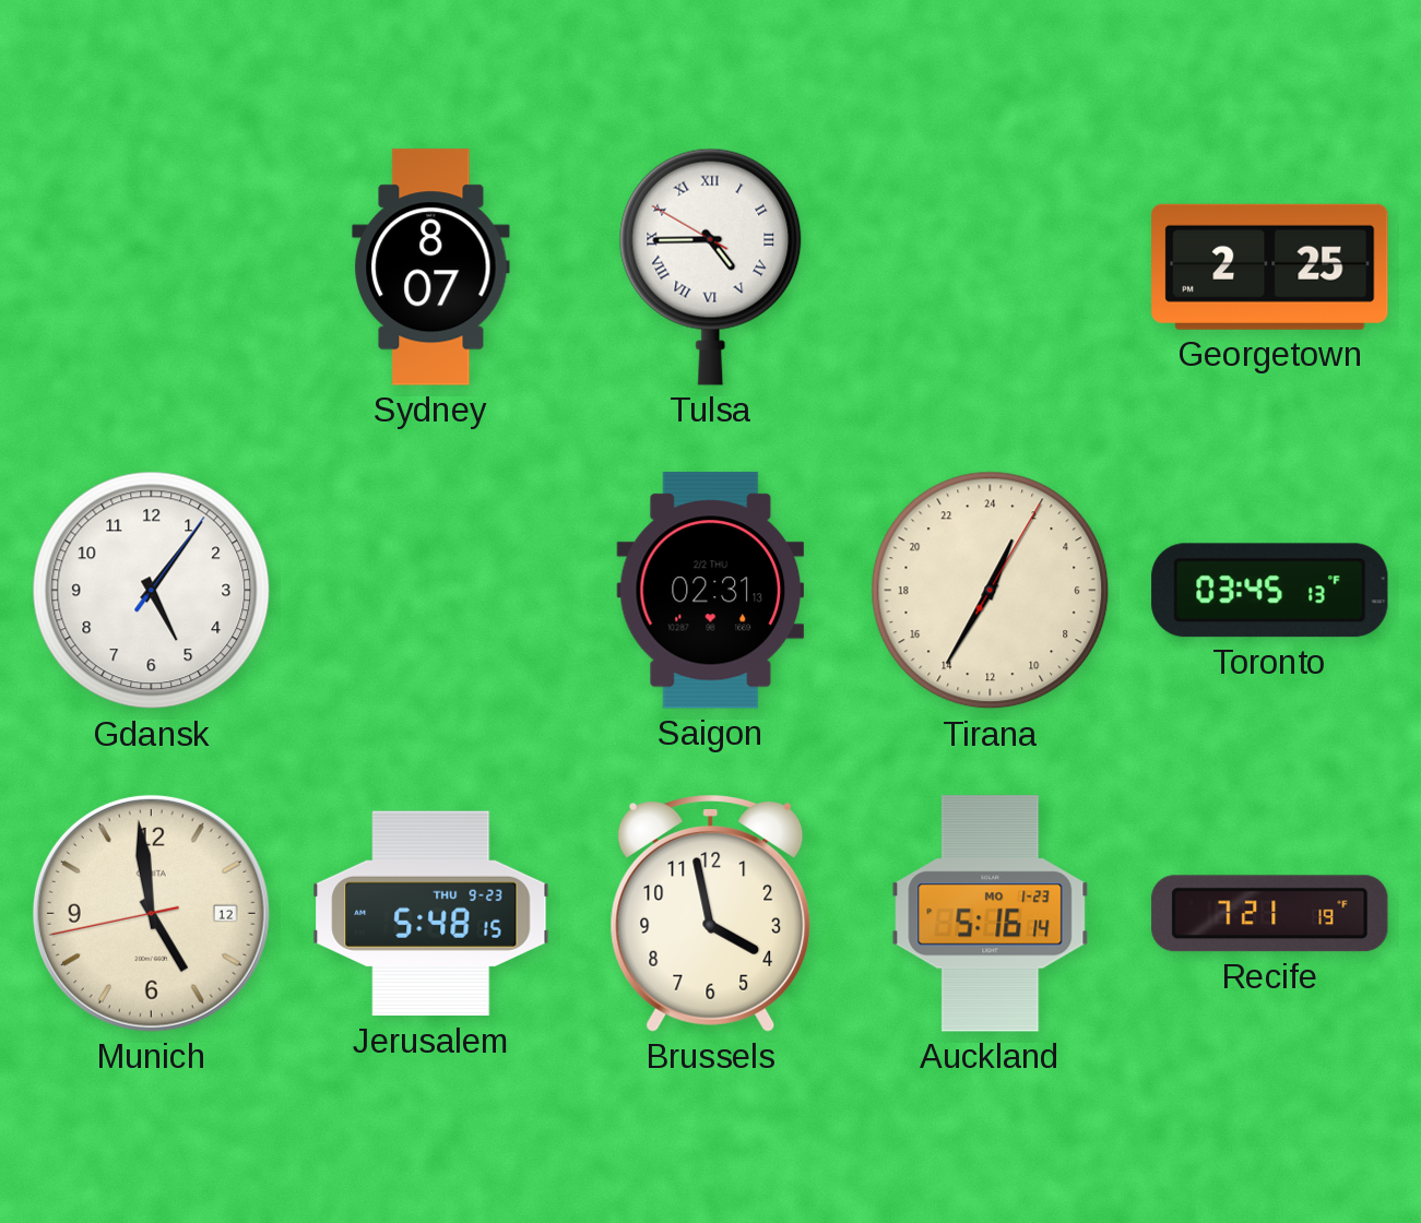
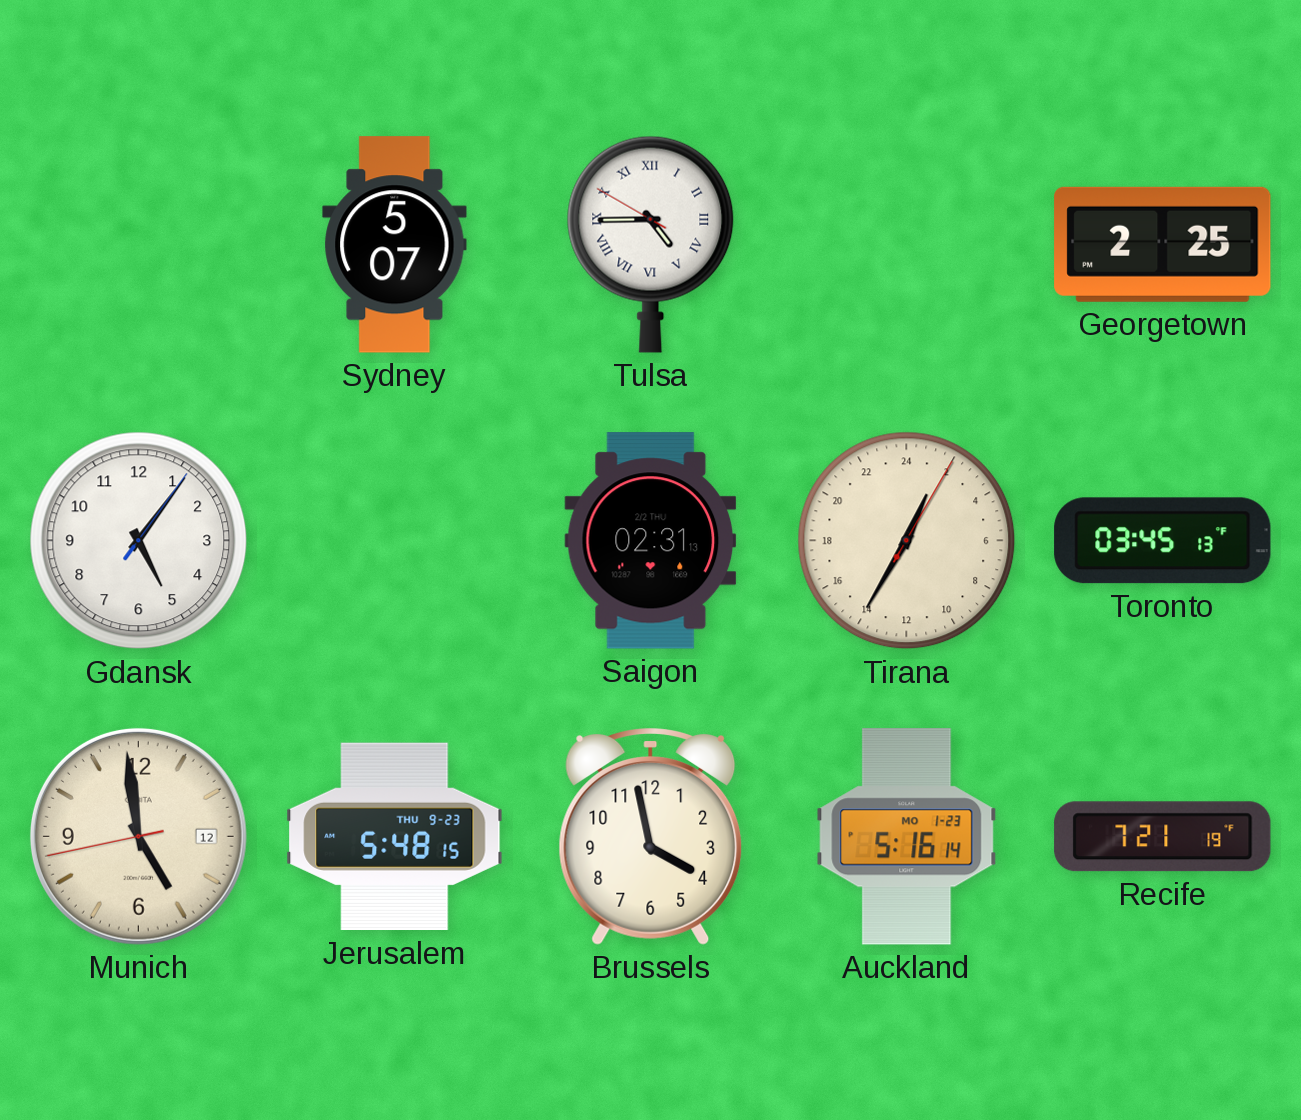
Sydney: 8:07 -> 5:07
